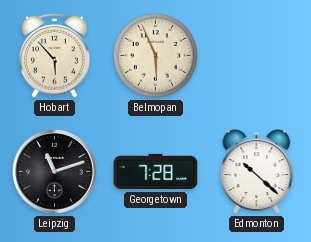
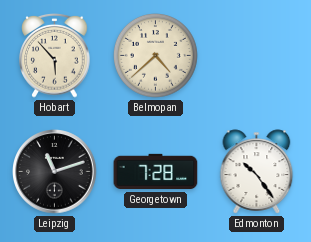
Belmopan: 5:56 -> 4:38
Edmonton: 10:22 -> 10:24
